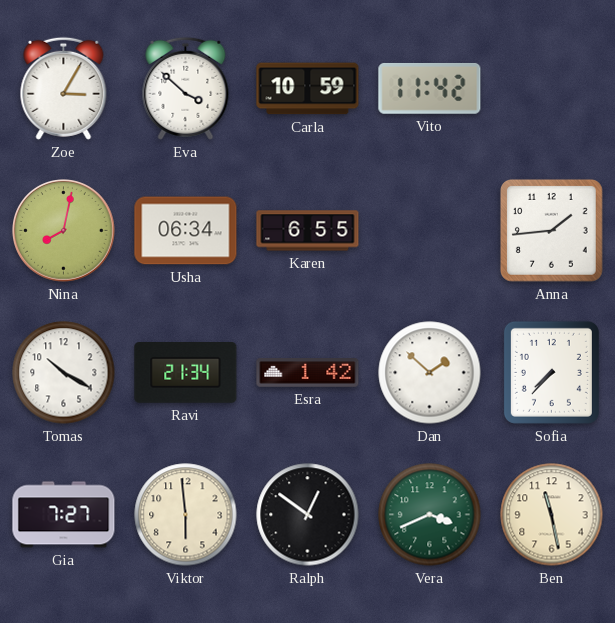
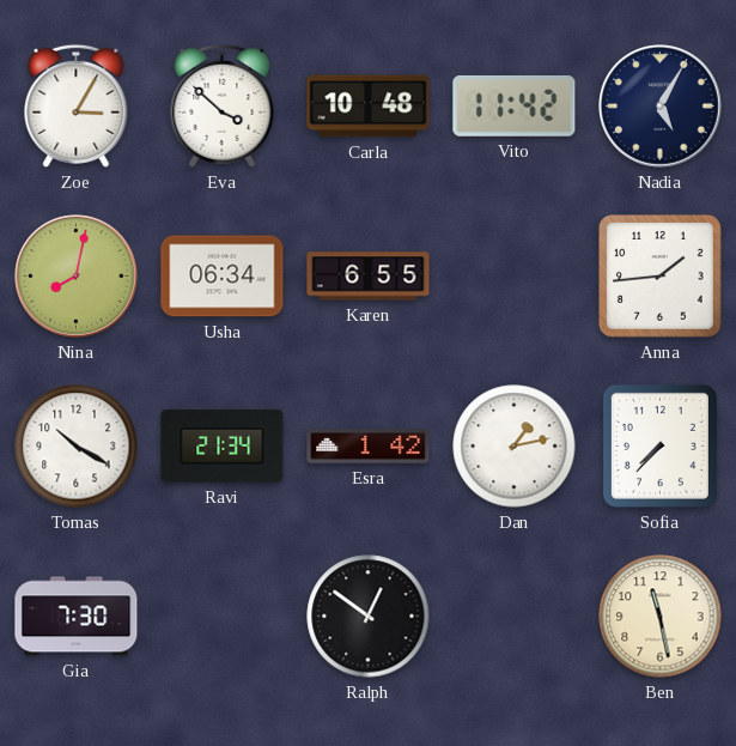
Carla: 10:59 -> 10:48
Nadia: none -> 5:05
Dan: 1:52 -> 1:13
Gia: 7:27 -> 7:30
Viktor: 5:59 -> none
Vera: 3:41 -> none
